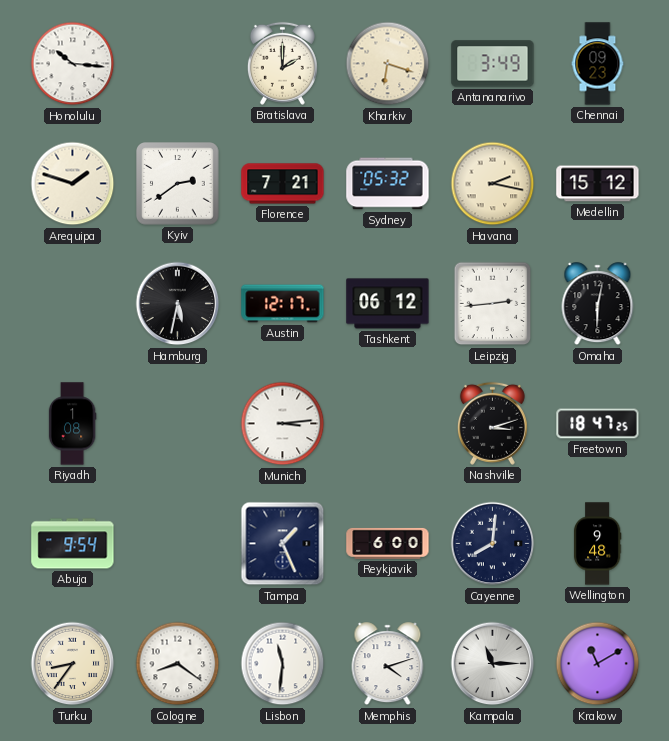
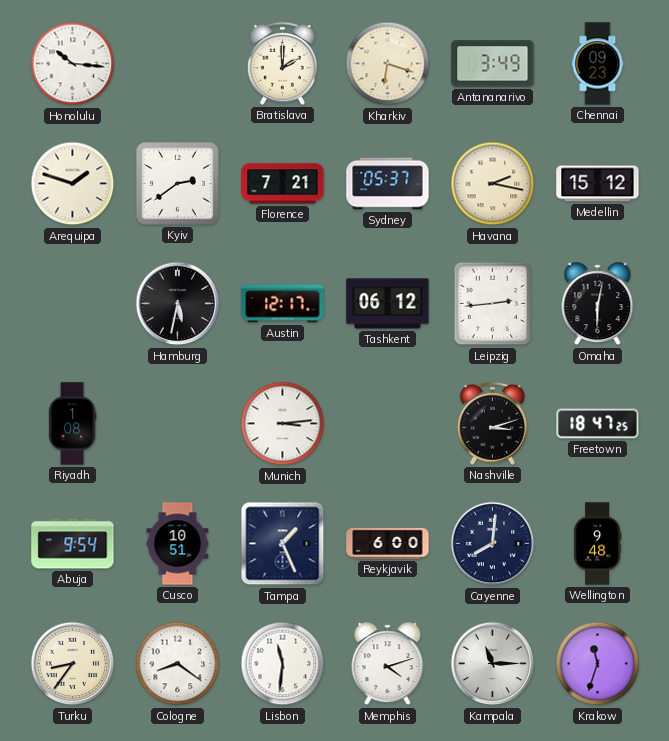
Sydney: 05:32 -> 05:37
Cusco: none -> 10:51
Krakow: 11:10 -> 11:33
